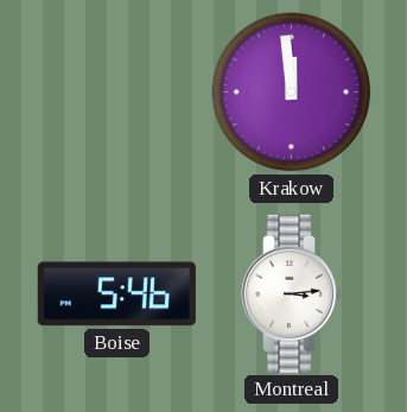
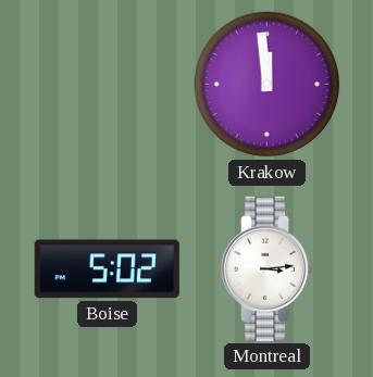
Boise: 5:46 -> 5:02
